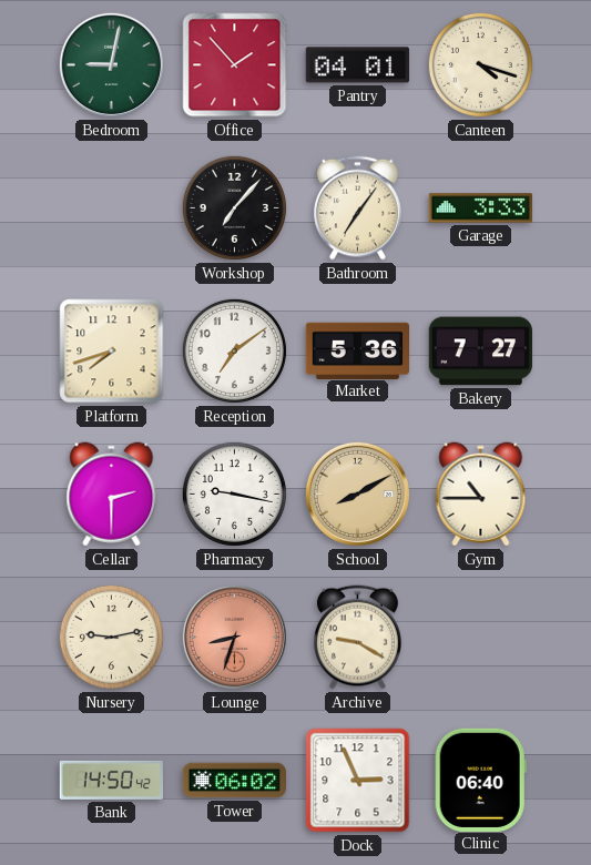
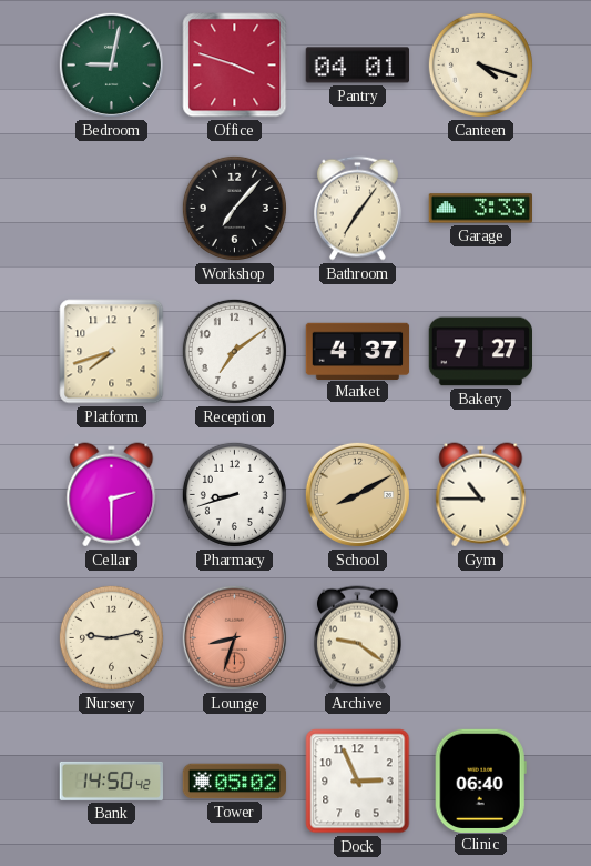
Office: 1:53 -> 3:48
Market: 5:36 -> 4:37
Pharmacy: 9:17 -> 8:42
Archive: 9:20 -> 9:21
Tower: 06:02 -> 05:02
